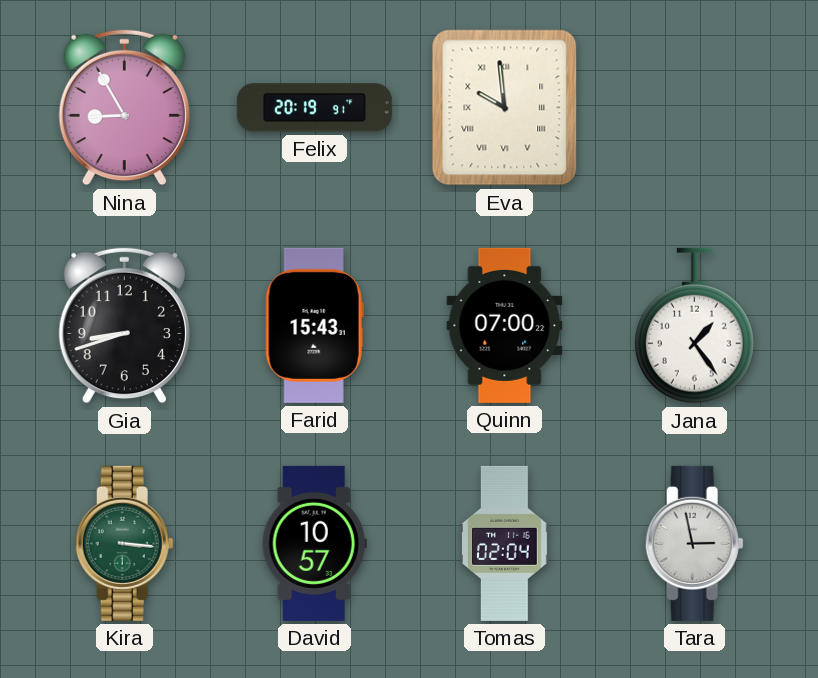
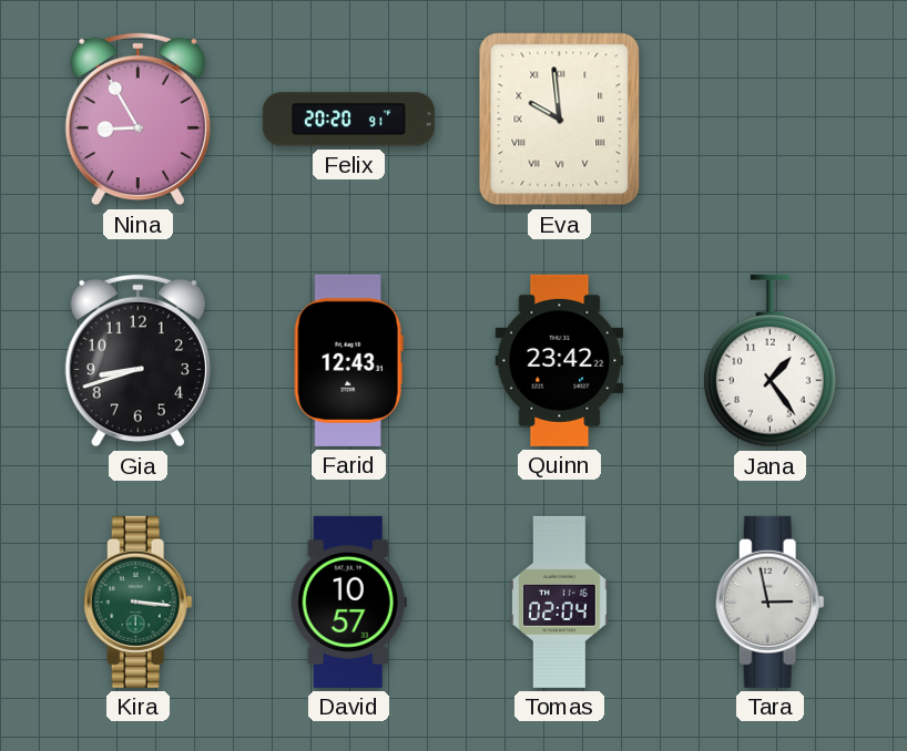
Felix: 20:19 -> 20:20
Farid: 15:43 -> 12:43
Quinn: 07:00 -> 23:42
